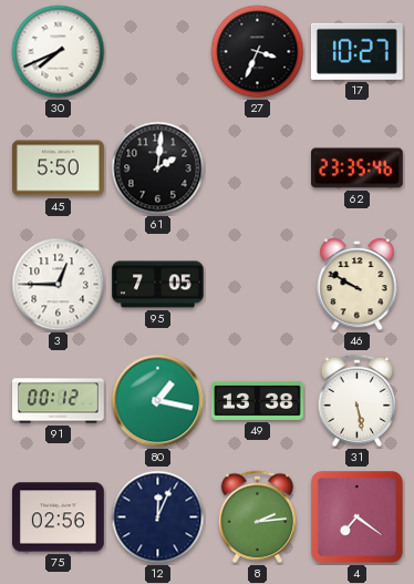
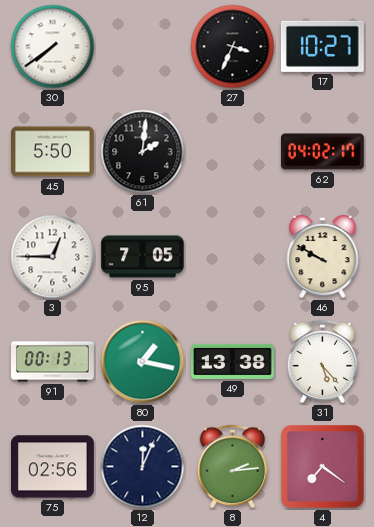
30: 7:41 -> 7:39
62: 23:35 -> 04:02
91: 00:12 -> 00:13
31: 5:28 -> 5:23
